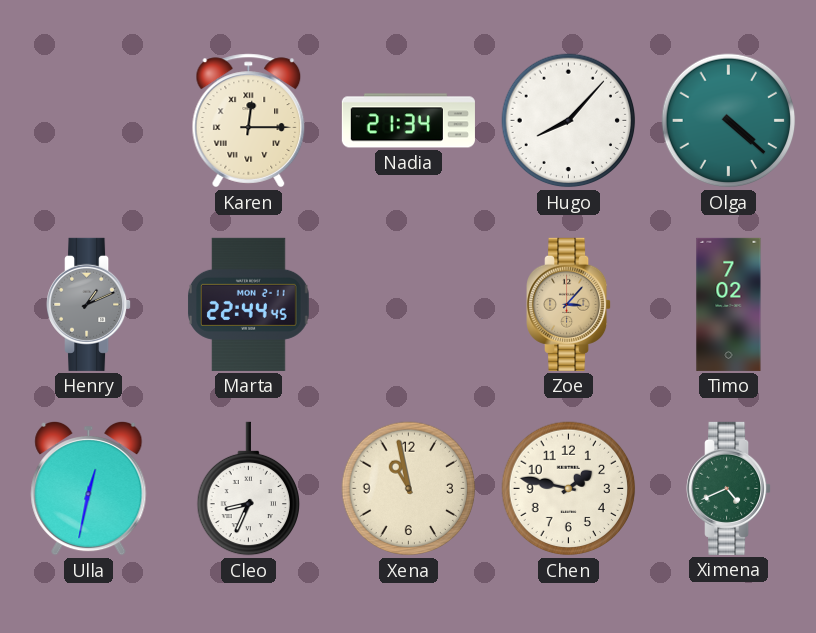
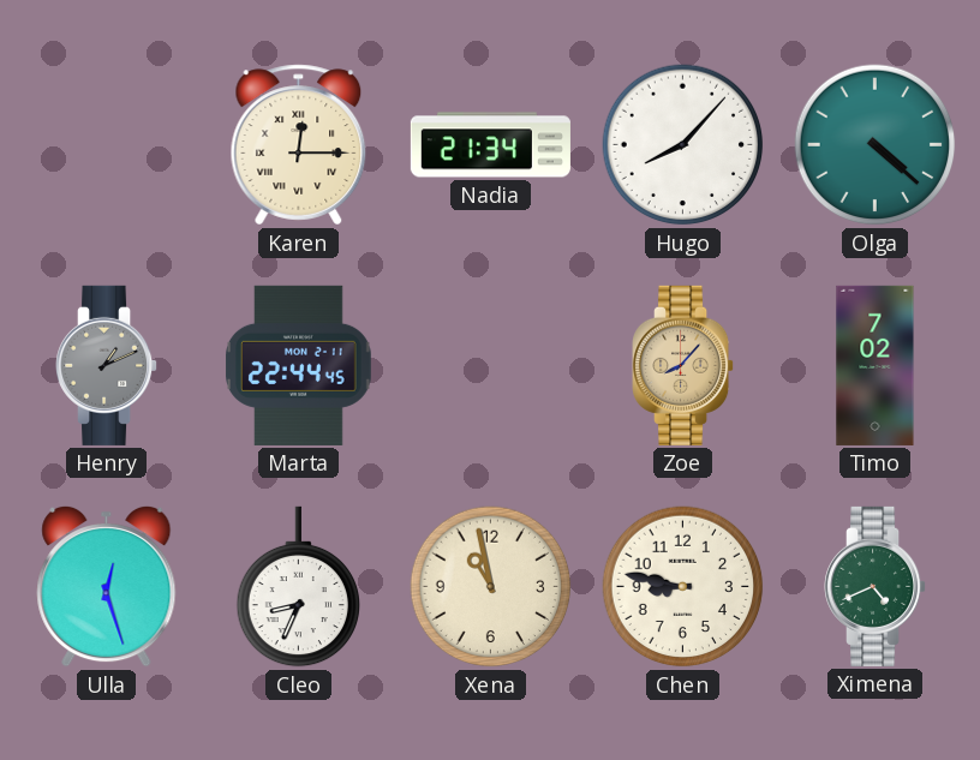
Zoe: 3:07 -> 8:07
Ulla: 12:32 -> 12:27
Chen: 1:47 -> 8:47
